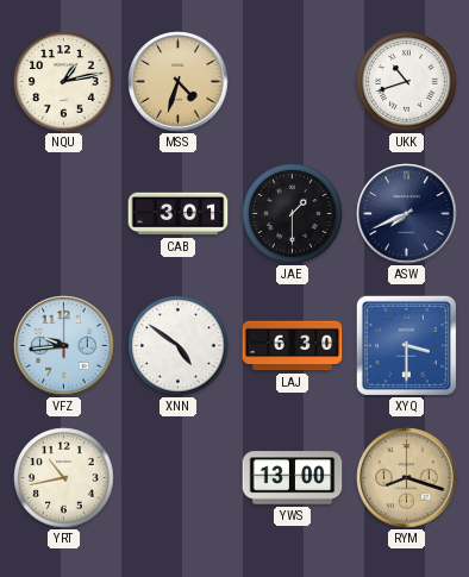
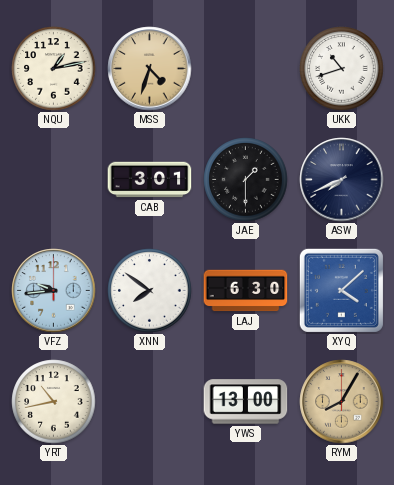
XNN: 4:51 -> 7:51
XYQ: 3:30 -> 4:08
RYM: 8:18 -> 8:05
